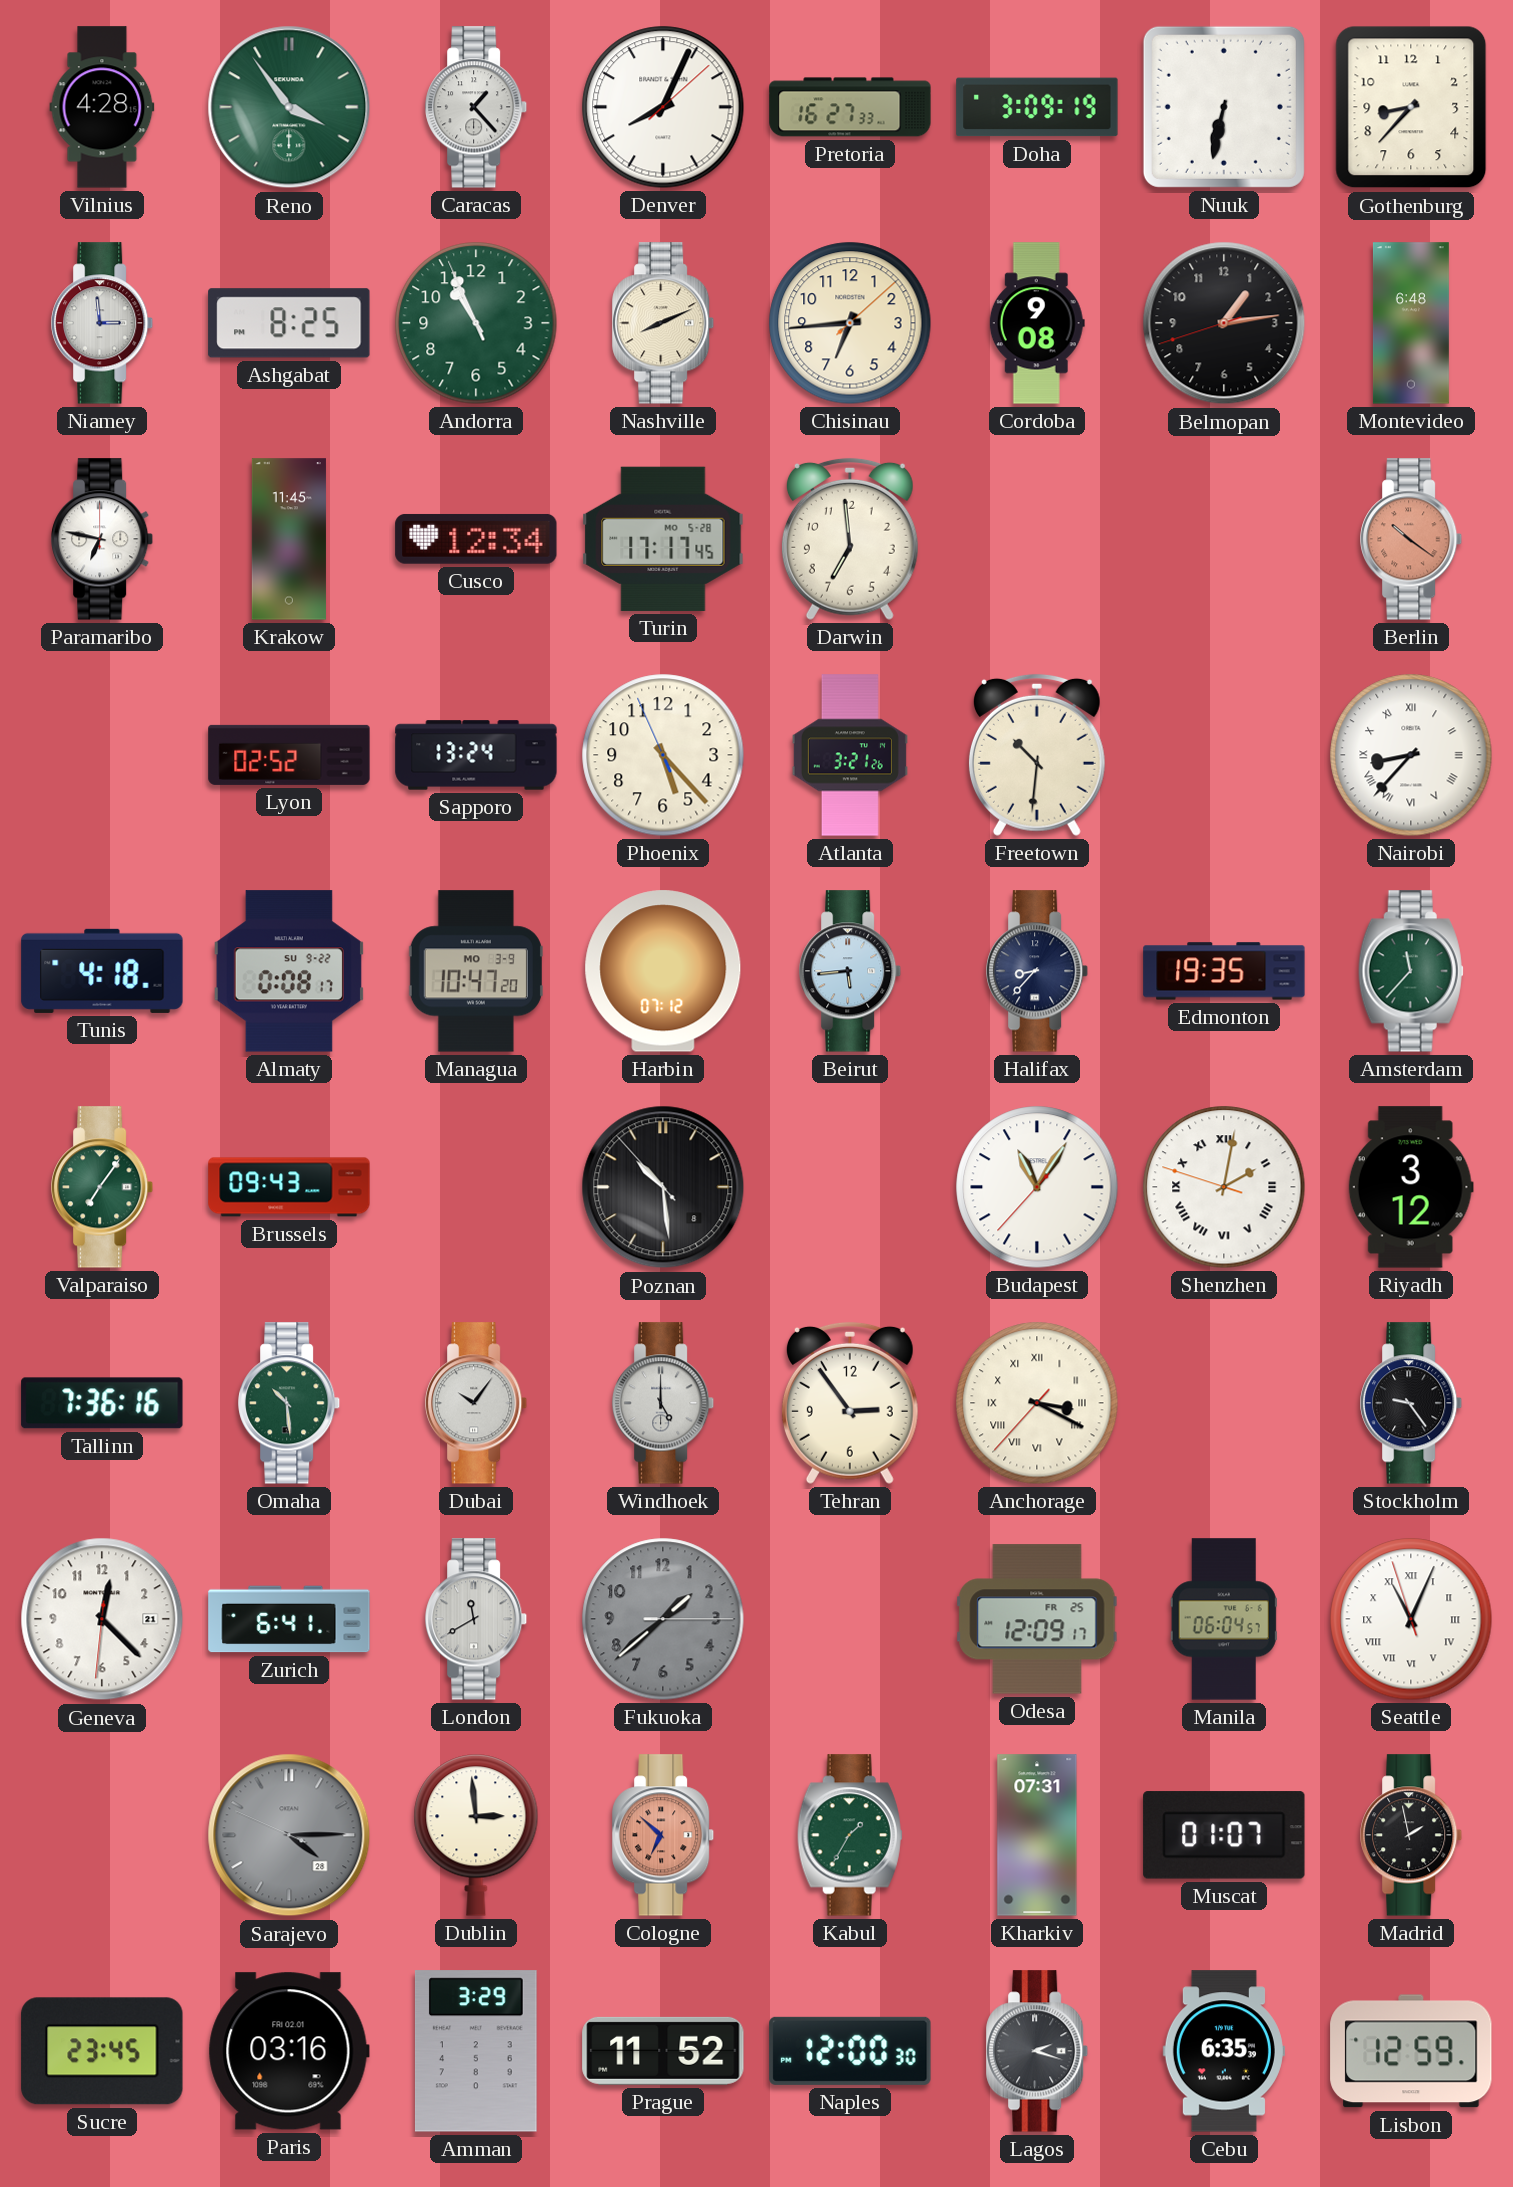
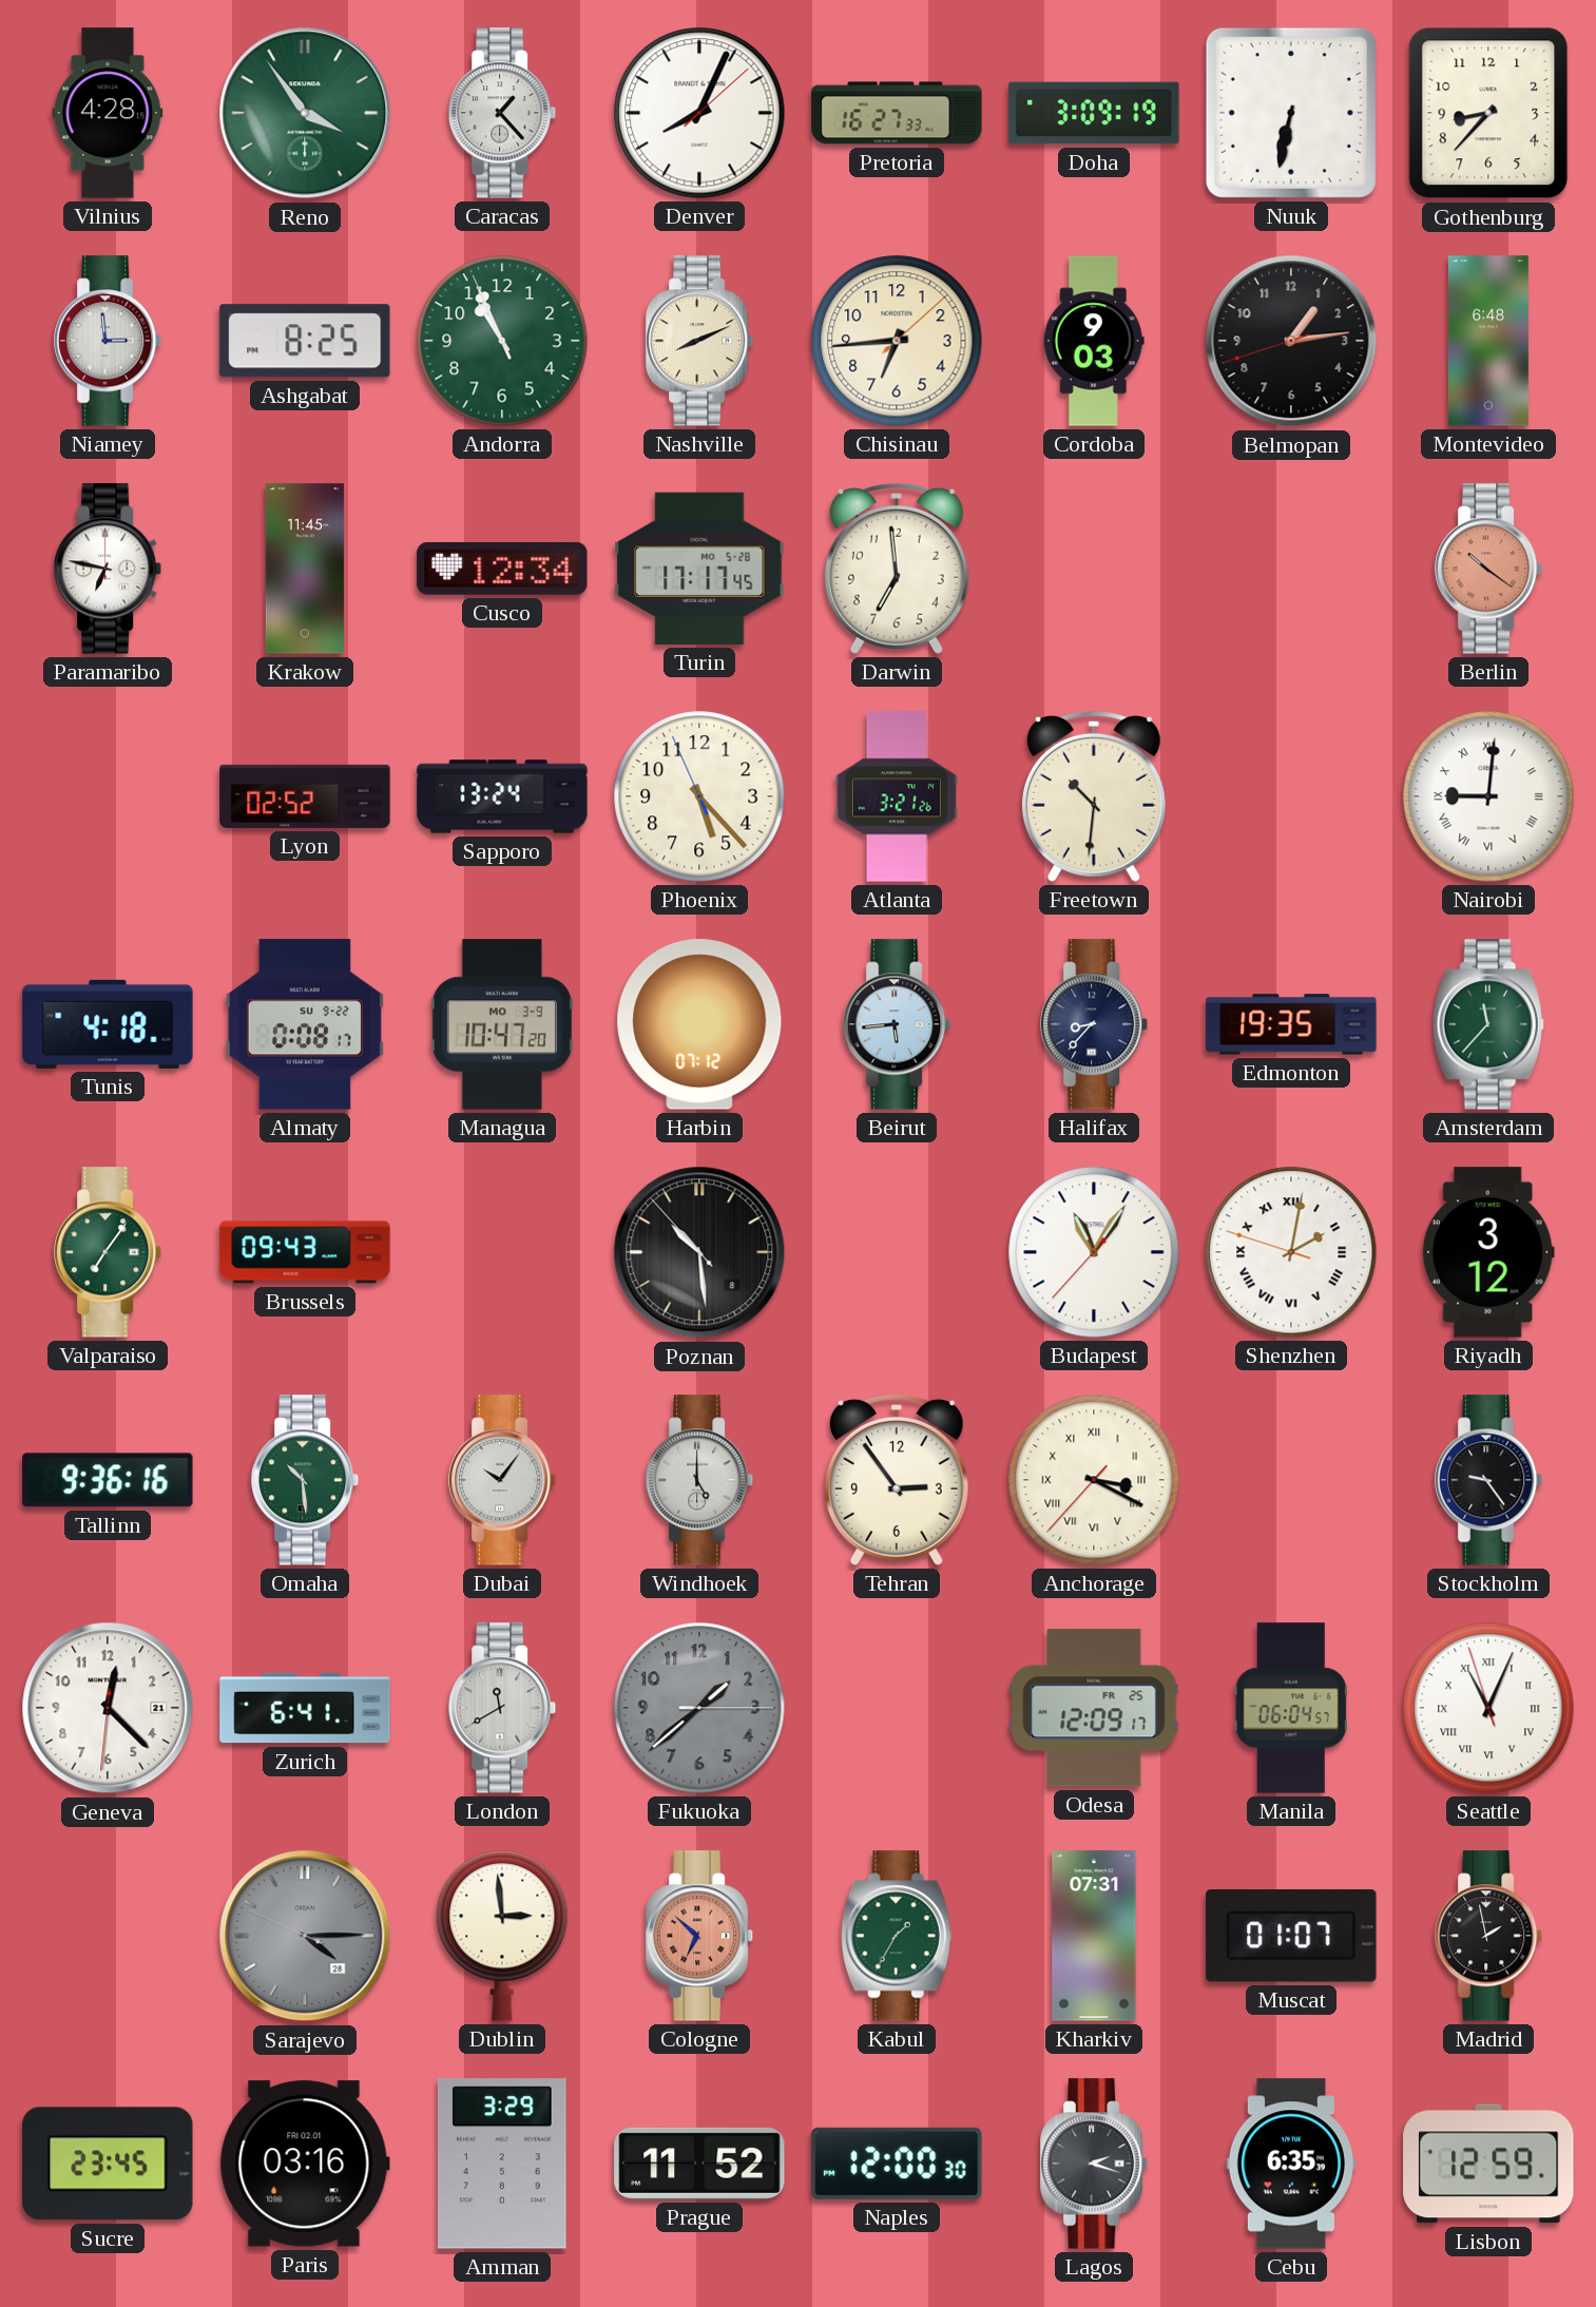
Cordoba: 9:08 -> 9:03
Nairobi: 8:37 -> 9:01
Tallinn: 7:36 -> 9:36
